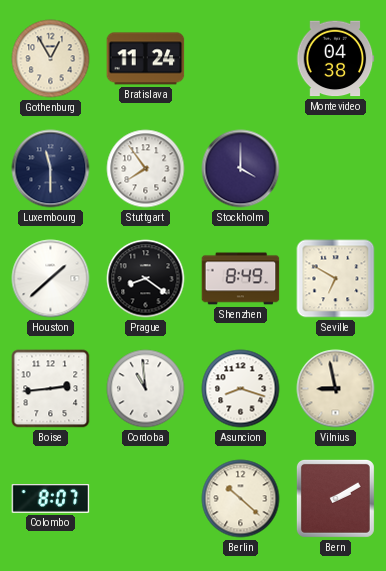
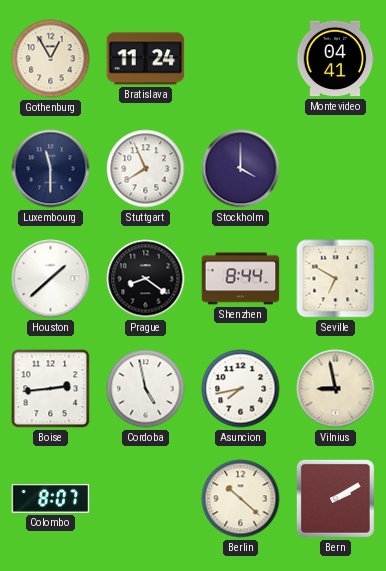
Montevideo: 04:38 -> 04:41
Stuttgart: 7:54 -> 7:56
Shenzhen: 8:49 -> 8:44
Cordoba: 10:59 -> 4:58
Asuncion: 8:18 -> 7:43
